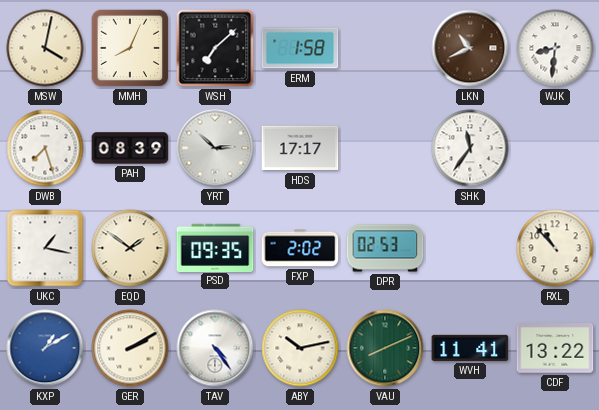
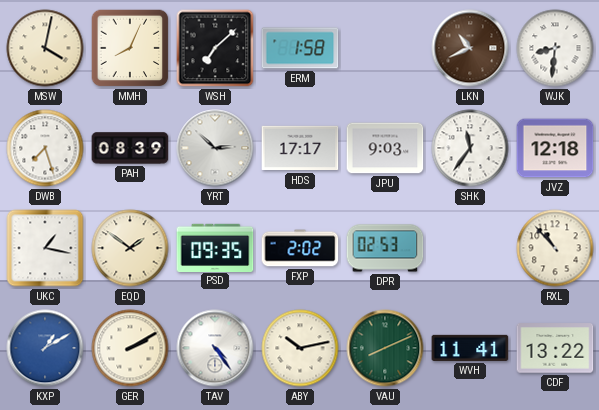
JPU: none -> 9:03
JVZ: none -> 12:18
